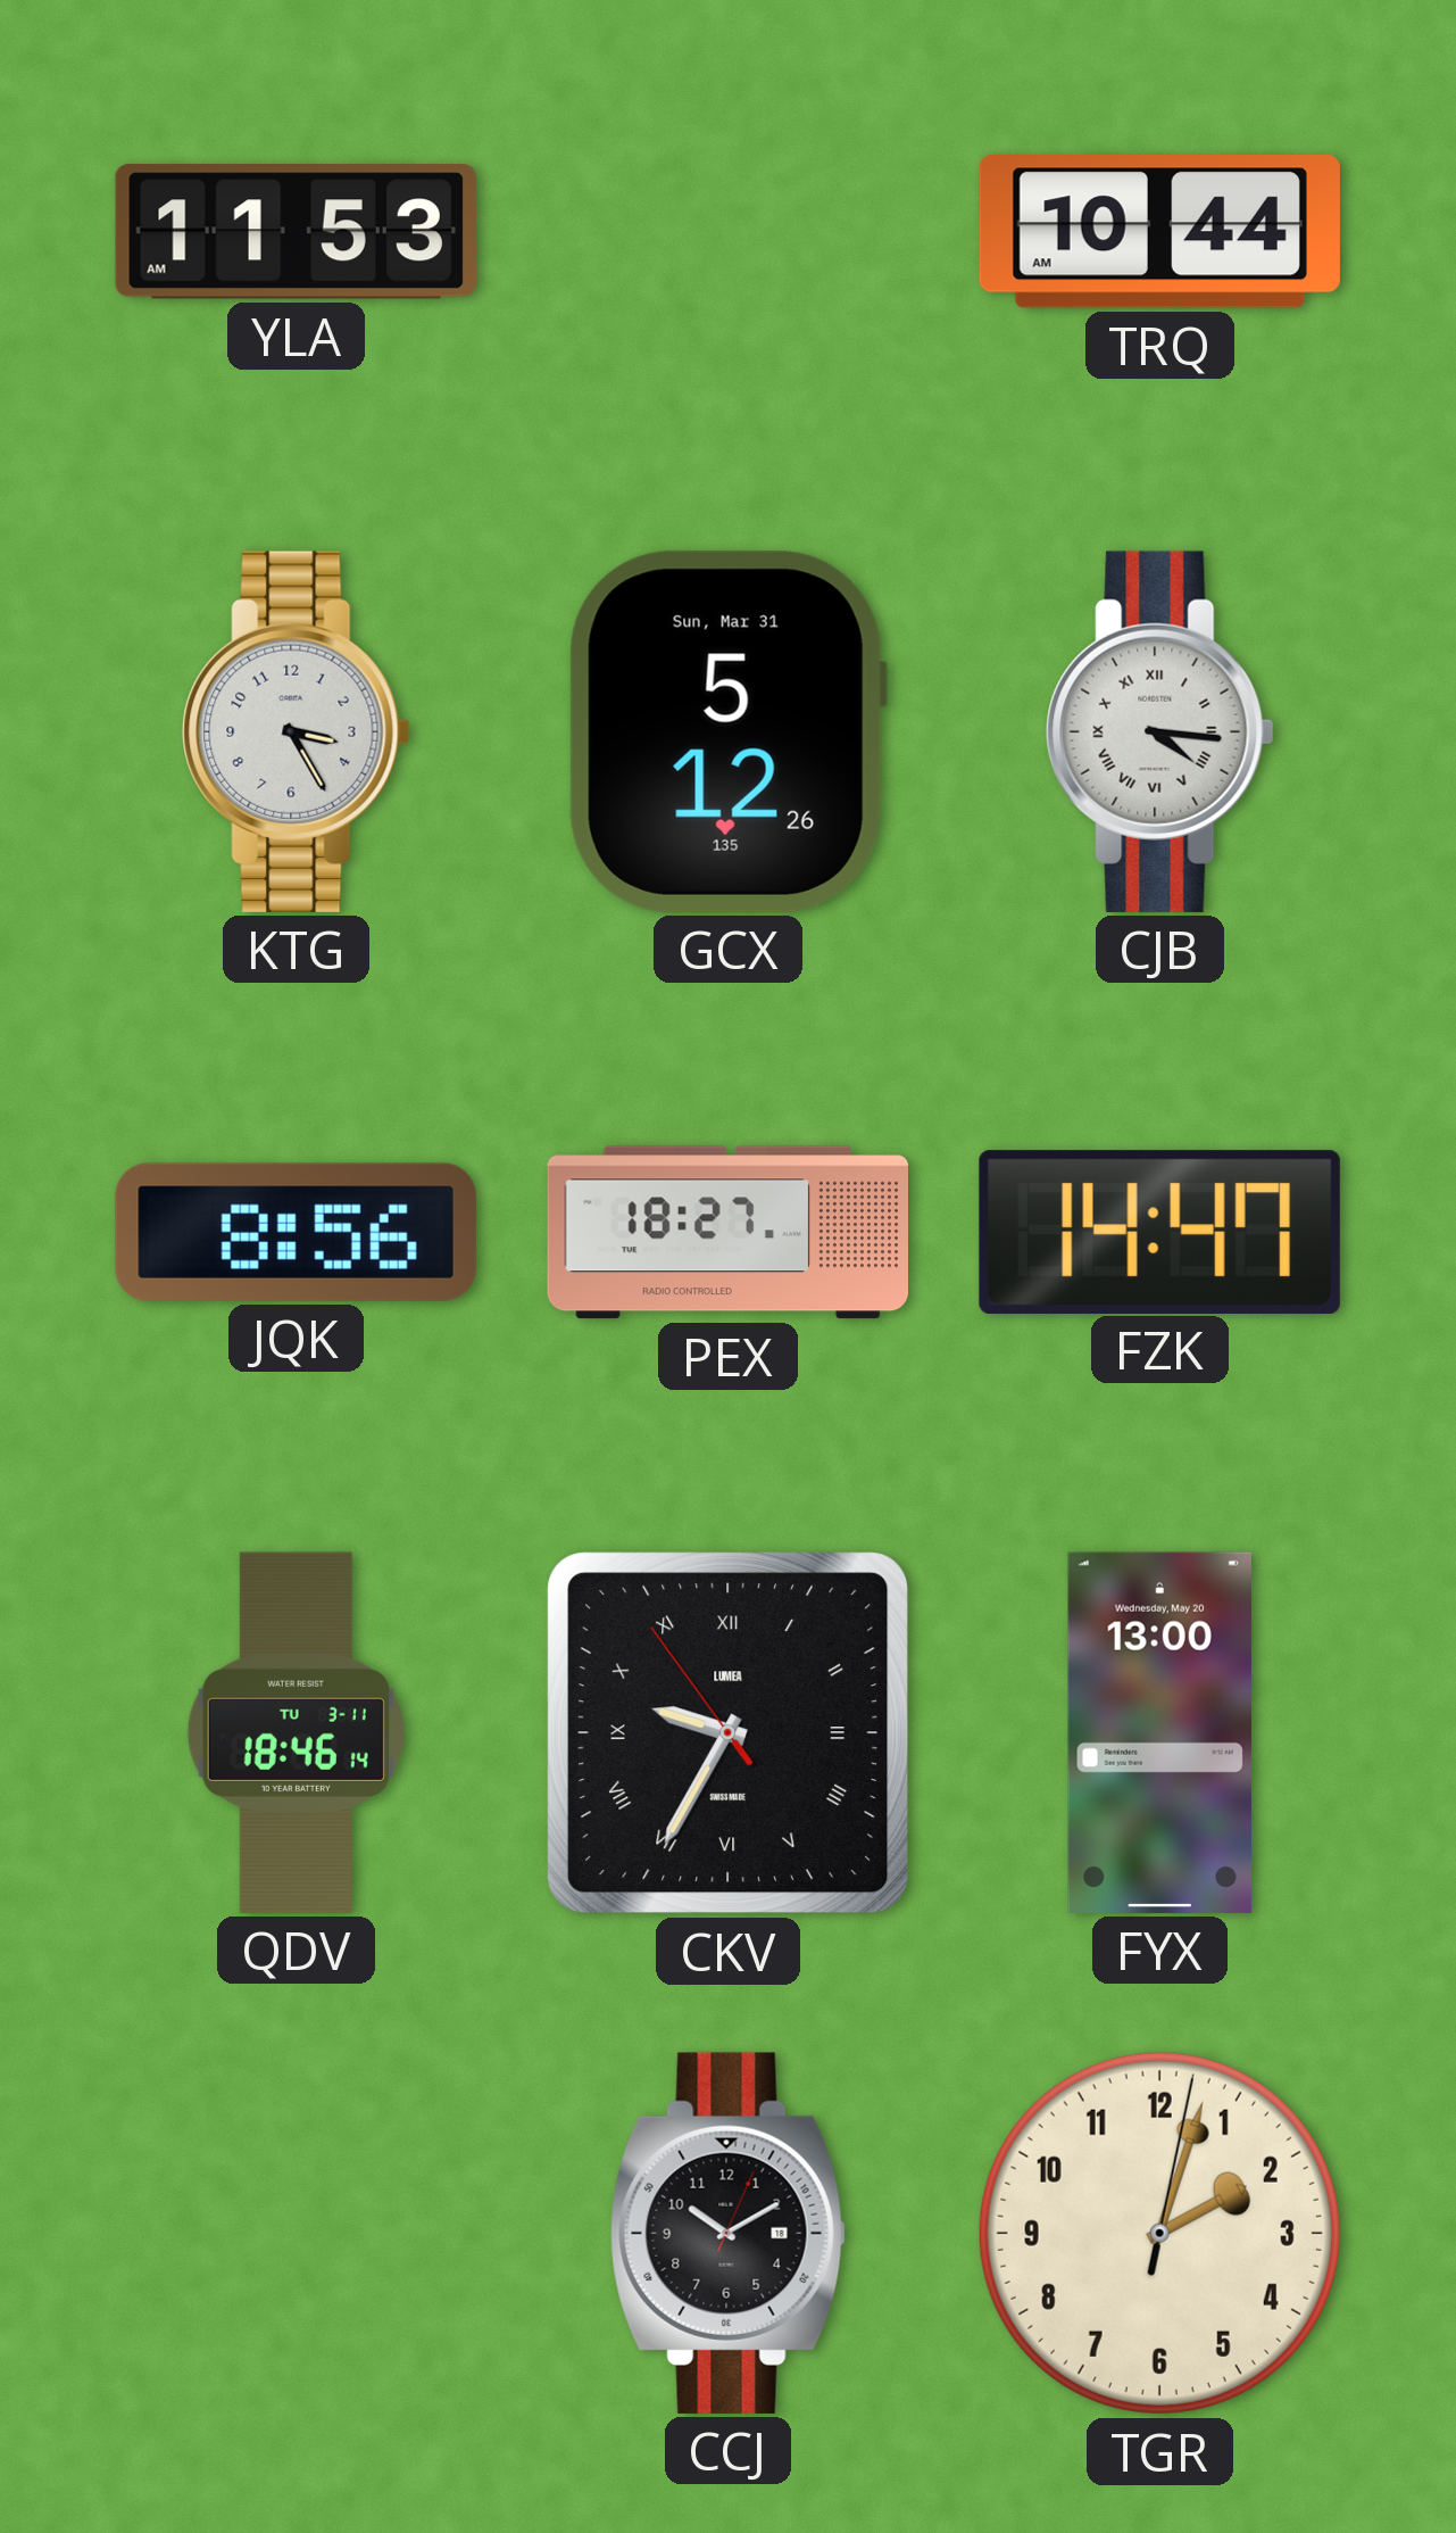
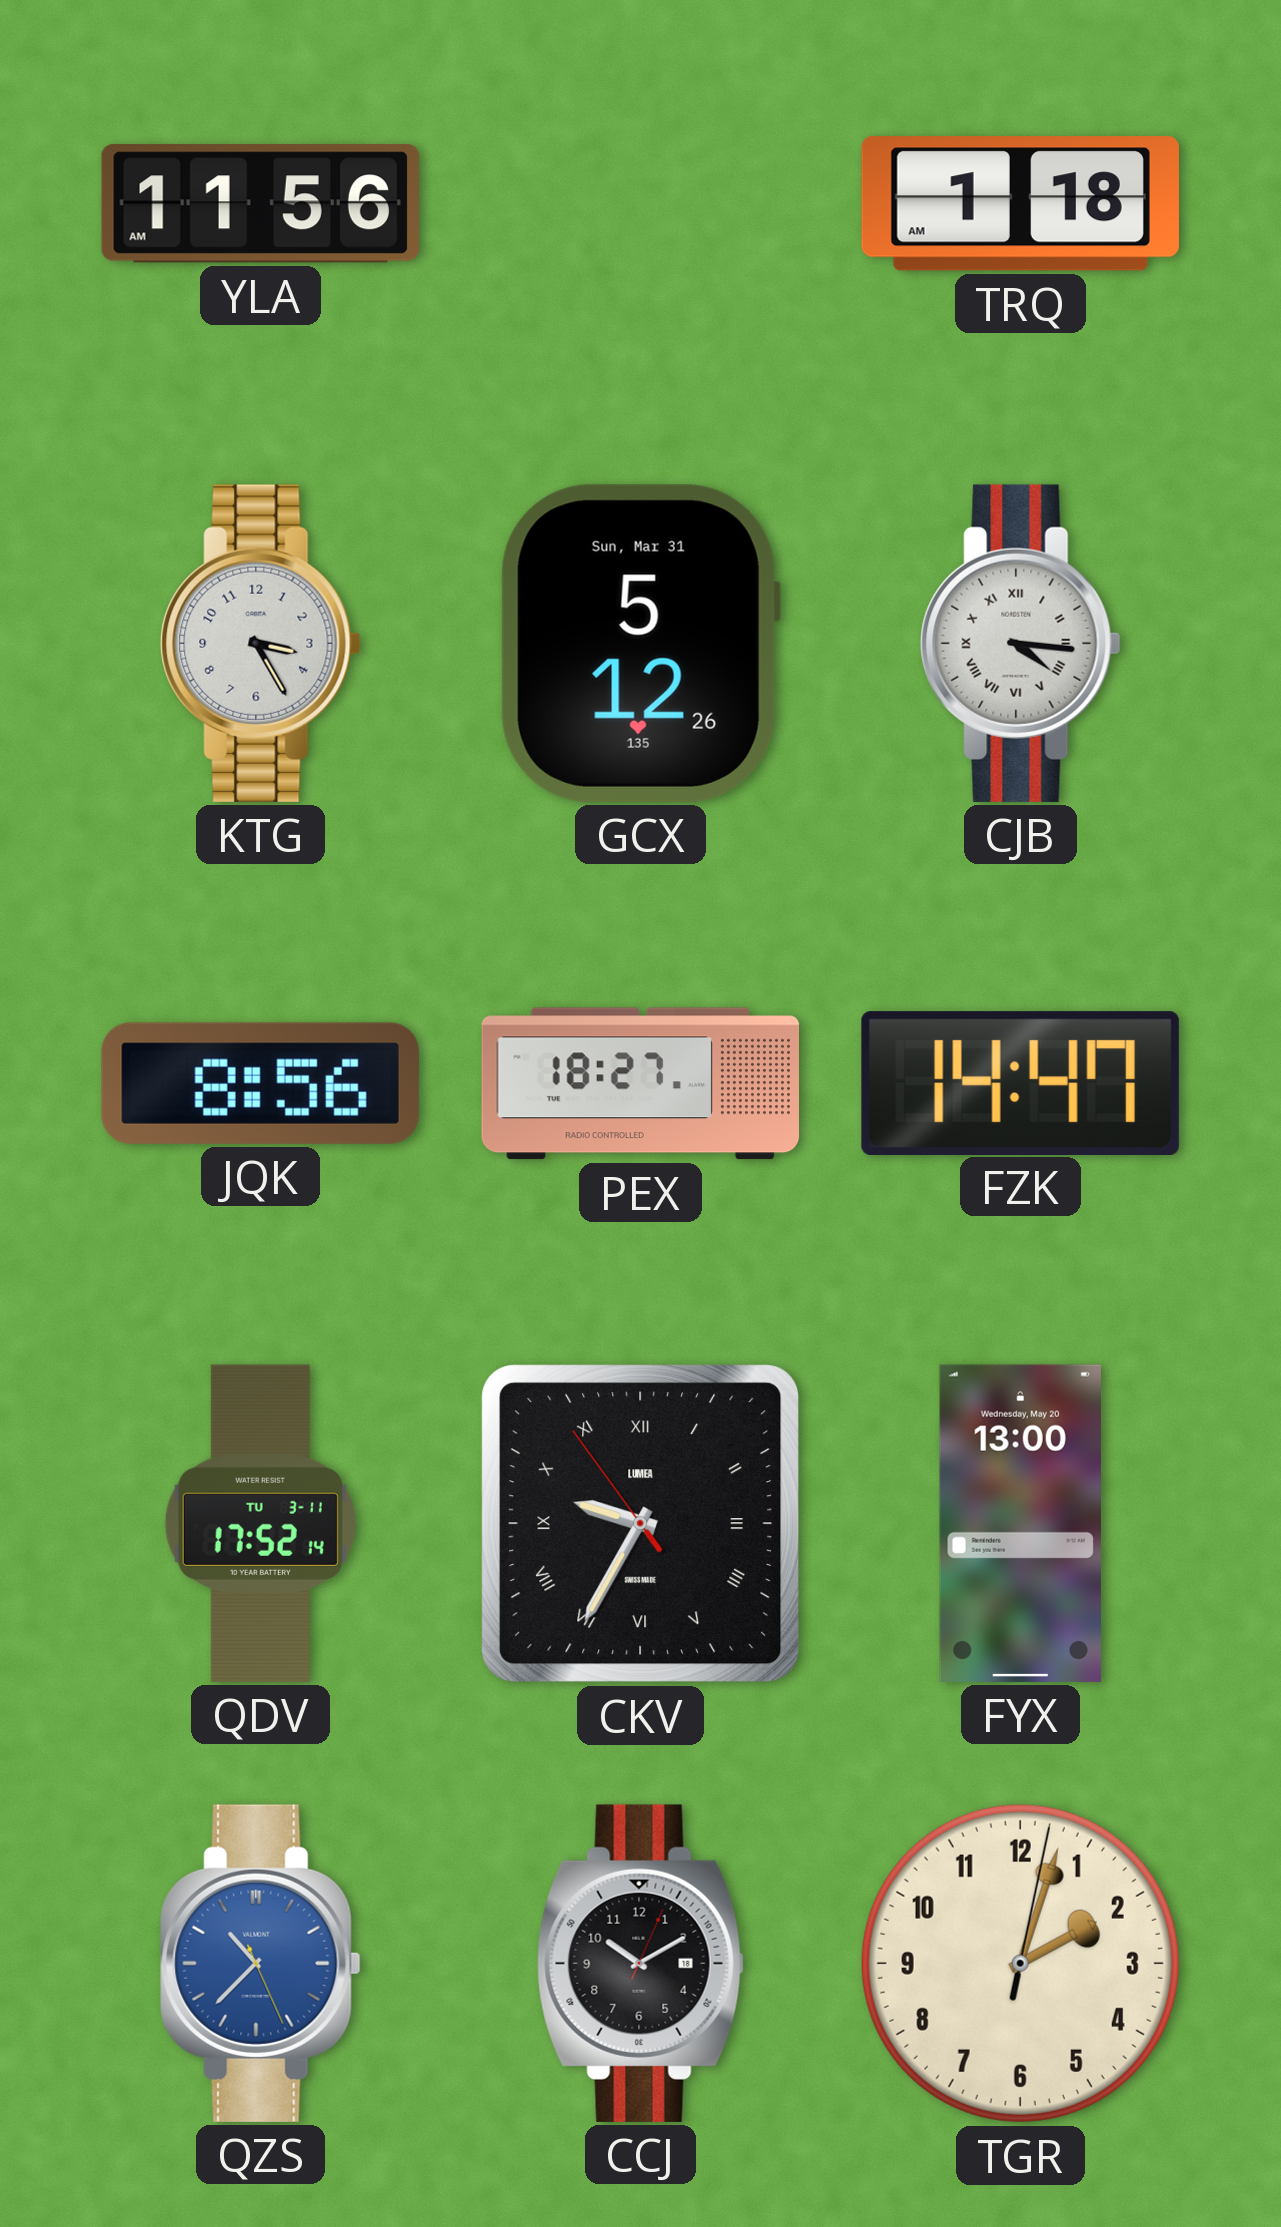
YLA: 11:53 -> 11:56
TRQ: 10:44 -> 1:18
QDV: 18:46 -> 17:52
QZS: none -> 10:37
